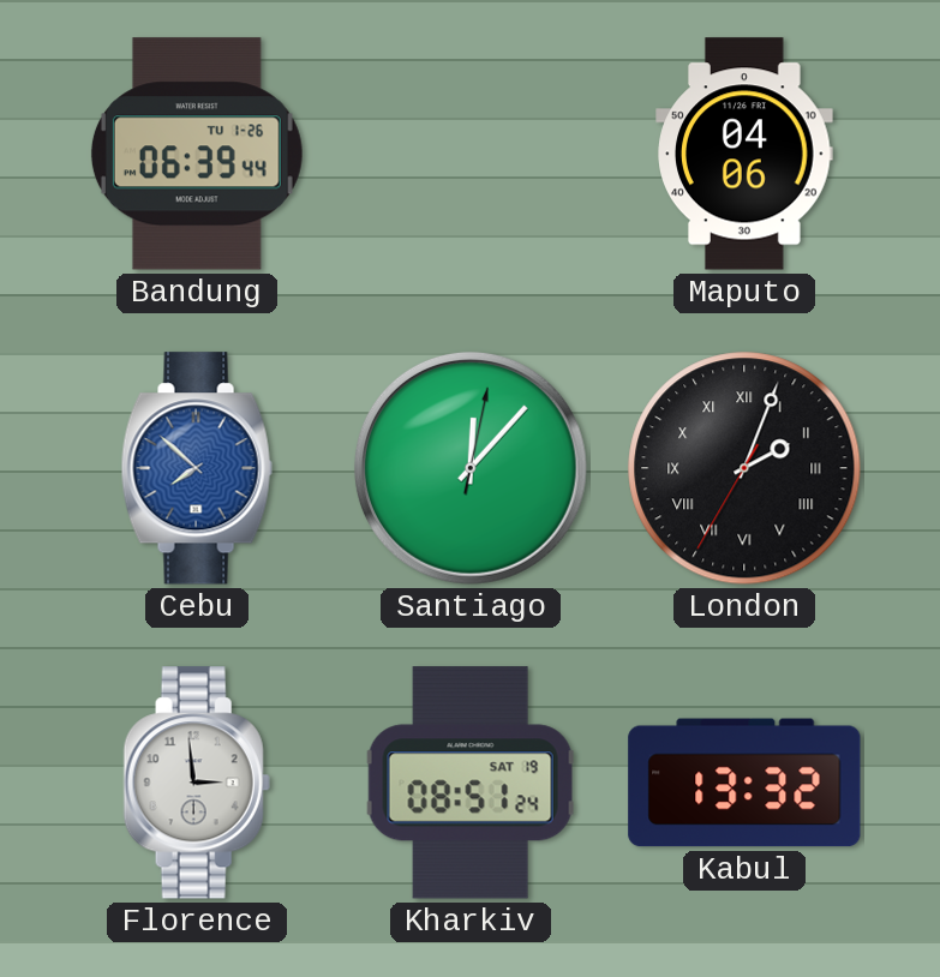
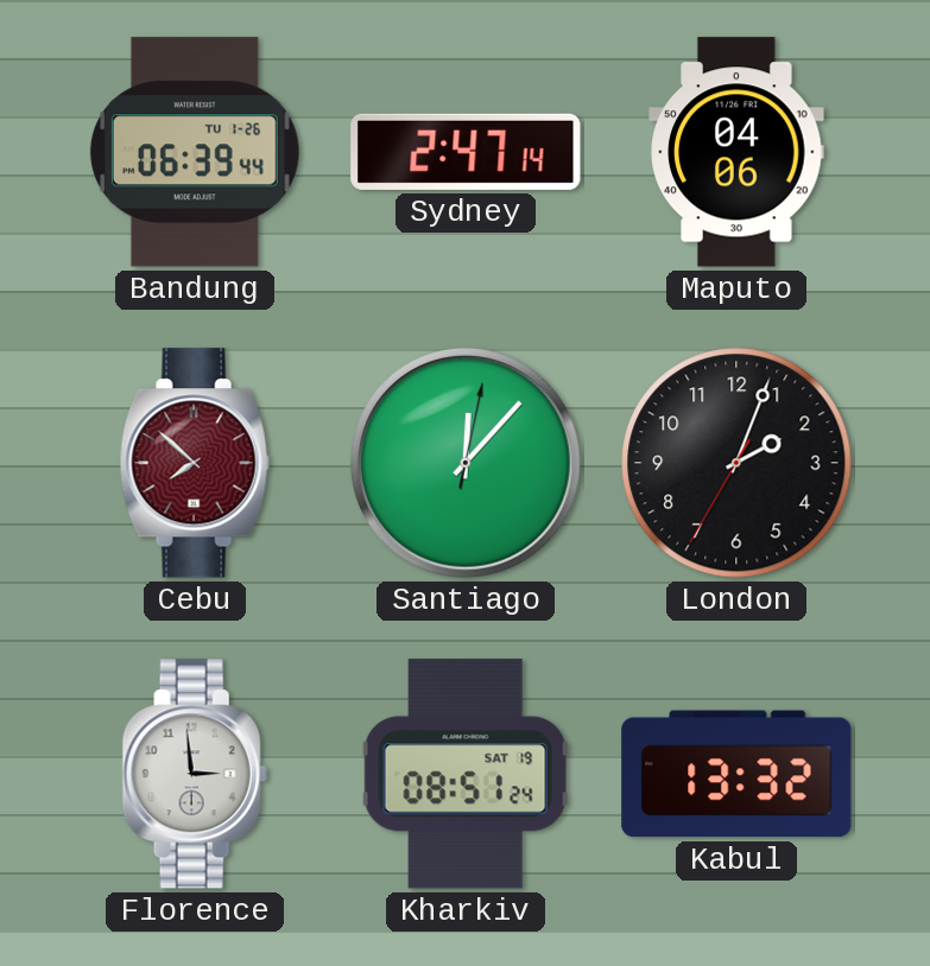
Sydney: none -> 2:47
Cebu dial: blue -> burgundy
London numerals: Roman -> Arabic
